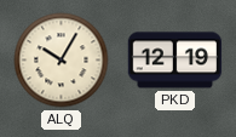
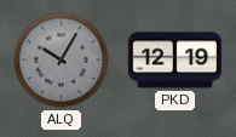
ALQ dial: cream -> grey
